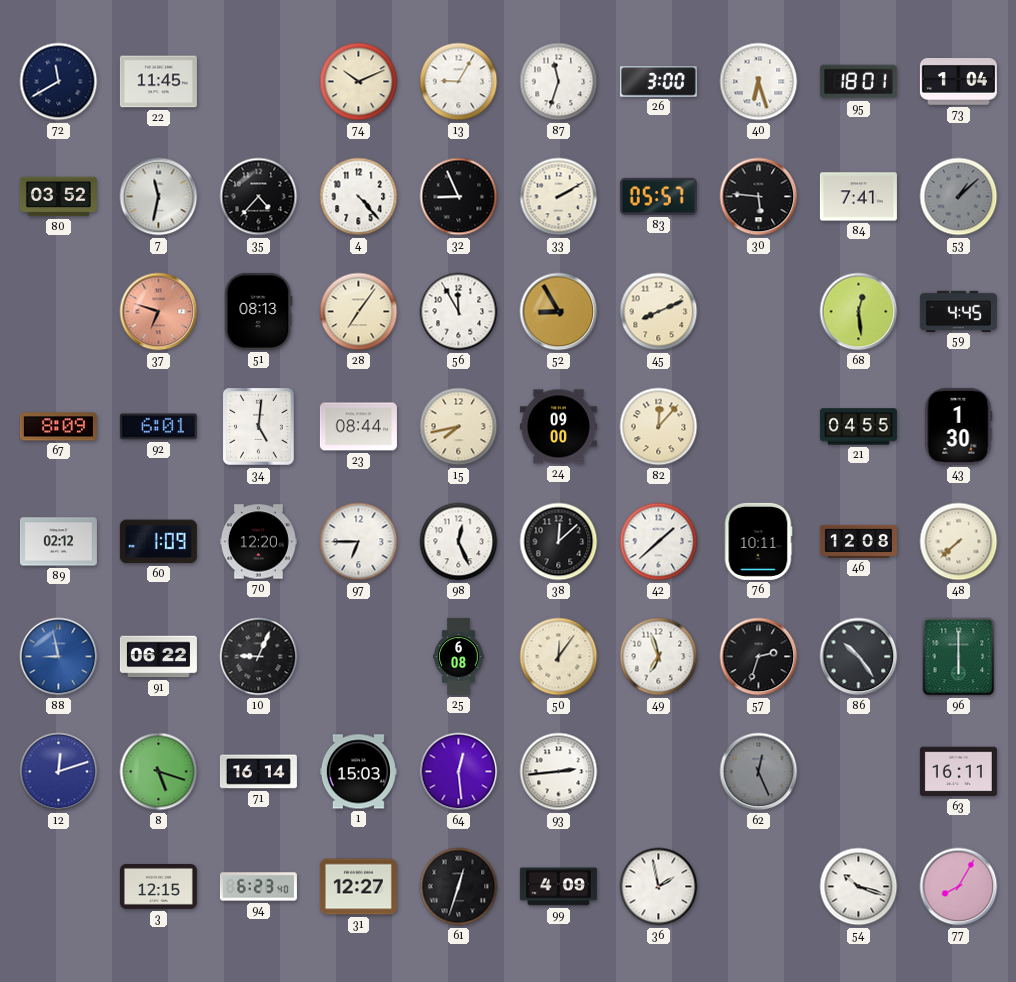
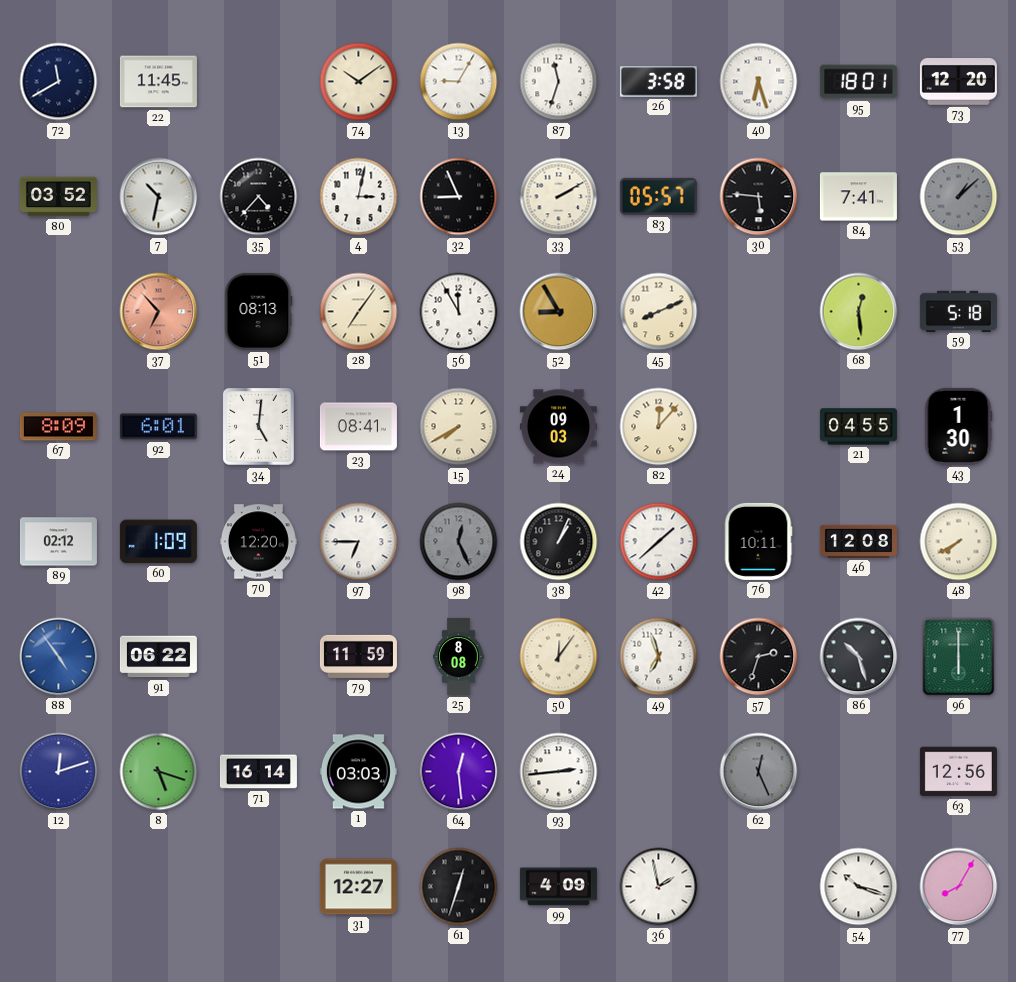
74: 10:11 -> 10:09
26: 3:00 -> 3:58
73: 1:04 -> 12:20
7: 11:32 -> 10:32
4: 4:23 -> 3:02
37: 6:48 -> 6:53
59: 4:45 -> 5:18
23: 08:44 -> 08:41
15: 7:43 -> 7:40
24: 09:00 -> 09:03
98 dial: white -> grey
38: 12:08 -> 1:04
48: 7:38 -> 7:40
88: 8:58 -> 4:54
10: 9:04 -> none
79: none -> 11:59
25: 6:08 -> 8:08
86: 10:24 -> 10:27
1: 15:03 -> 03:03
63: 16:11 -> 12:56
3: 12:15 -> none
94: 6:23 -> none
